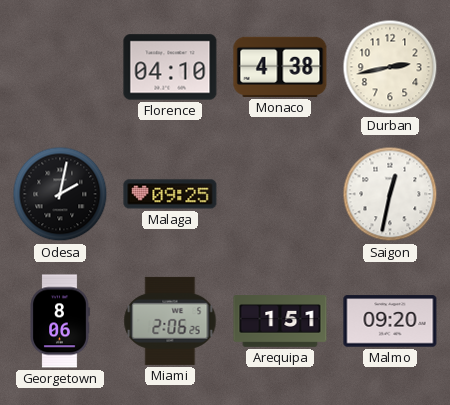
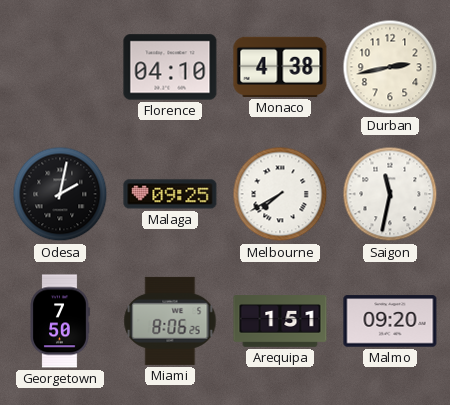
Melbourne: none -> 7:40
Saigon: 12:32 -> 11:32
Georgetown: 8:06 -> 7:50
Miami: 2:06 -> 8:06
